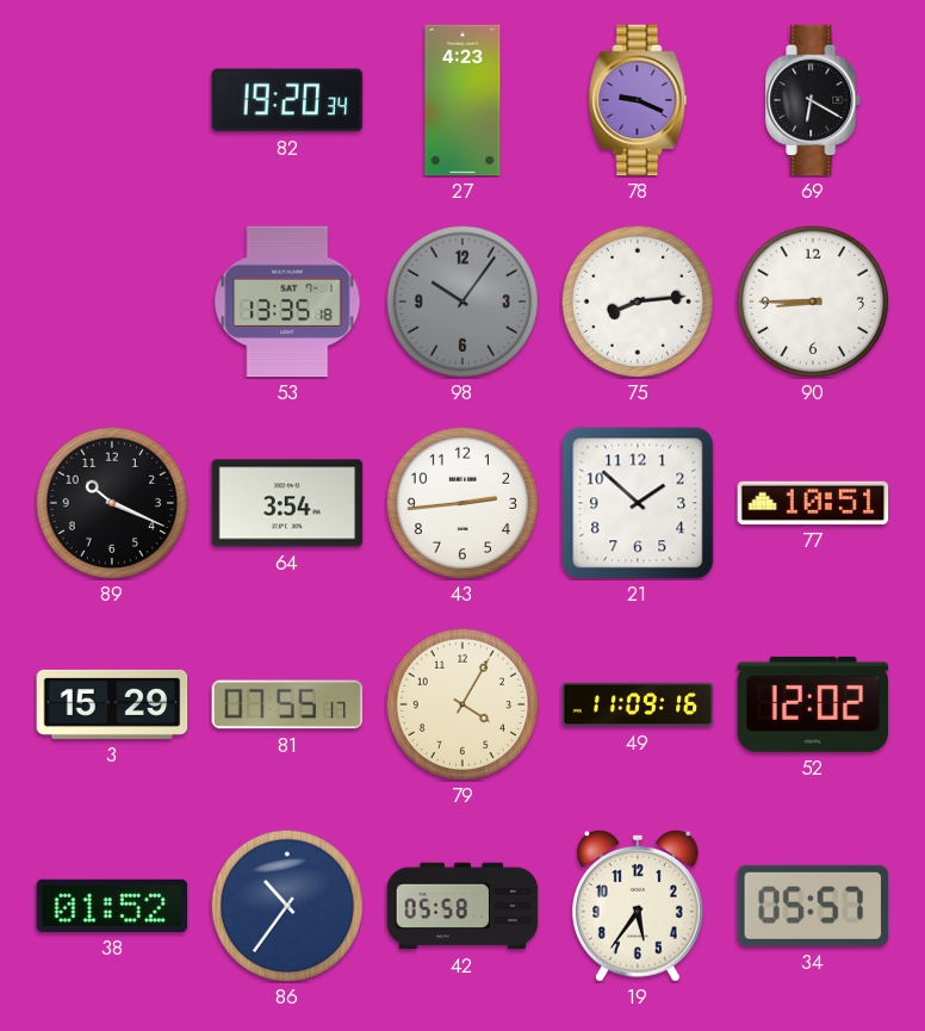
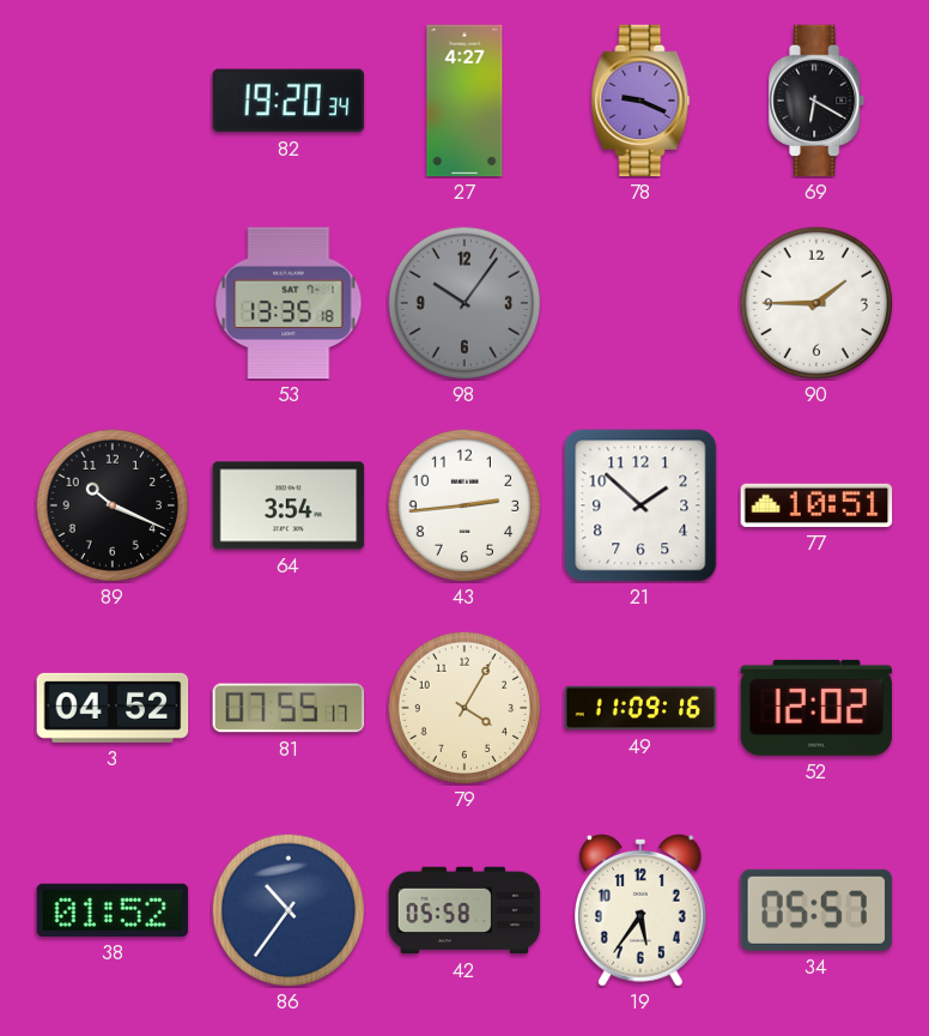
27: 4:23 -> 4:27
75: 8:14 -> none
90: 8:45 -> 1:45
3: 15:29 -> 04:52
